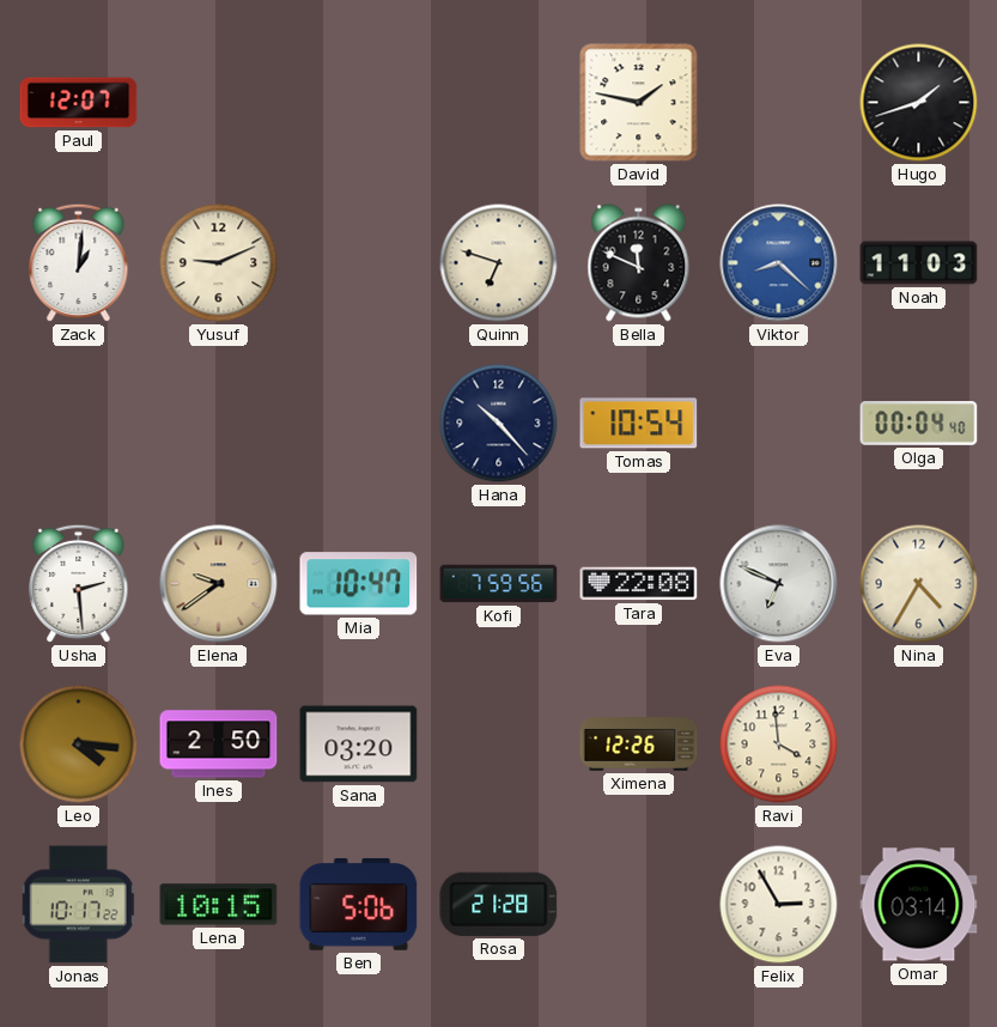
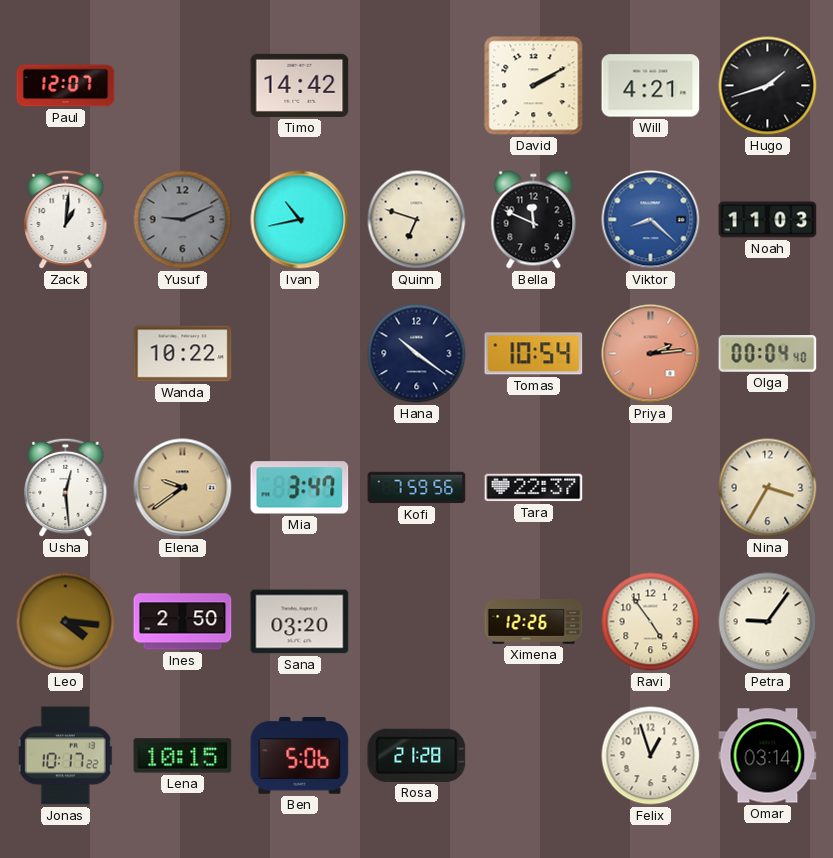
Timo: none -> 14:42
David: 1:47 -> 2:10
Will: none -> 4:21
Yusuf dial: cream -> grey
Ivan: none -> 10:43
Wanda: none -> 10:22
Hana: 10:23 -> 10:21
Priya: none -> 2:14
Usha: 2:29 -> 12:29
Mia: 10:47 -> 3:47
Tara: 22:08 -> 22:37
Eva: 6:49 -> none
Nina: 4:35 -> 3:35
Ravi: 3:59 -> 4:54
Petra: none -> 9:06
Felix: 2:55 -> 12:57
